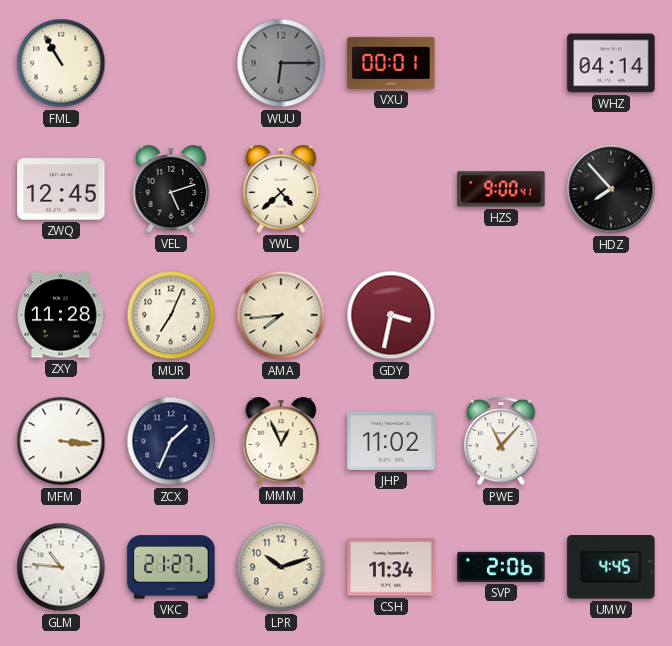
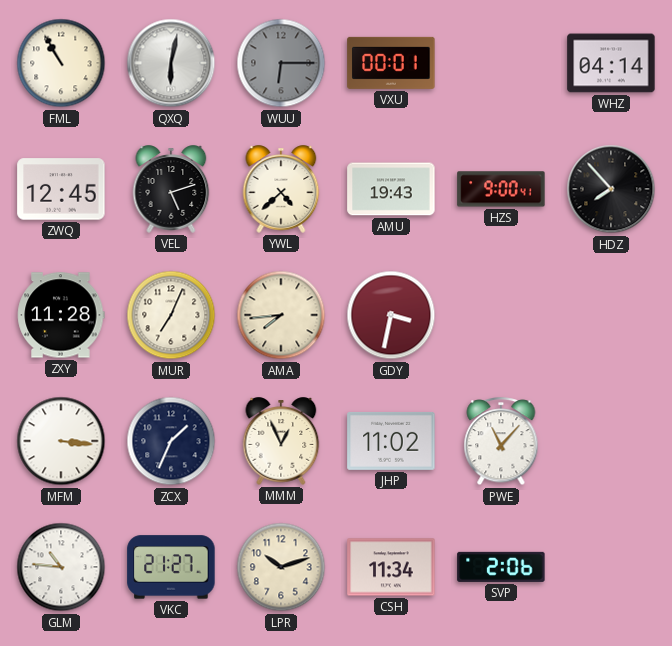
QXQ: none -> 6:02
AMU: none -> 19:43
UMW: 4:45 -> none
